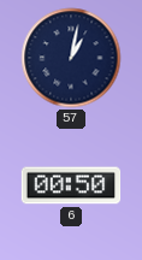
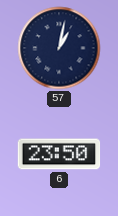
6: 00:50 -> 23:50
